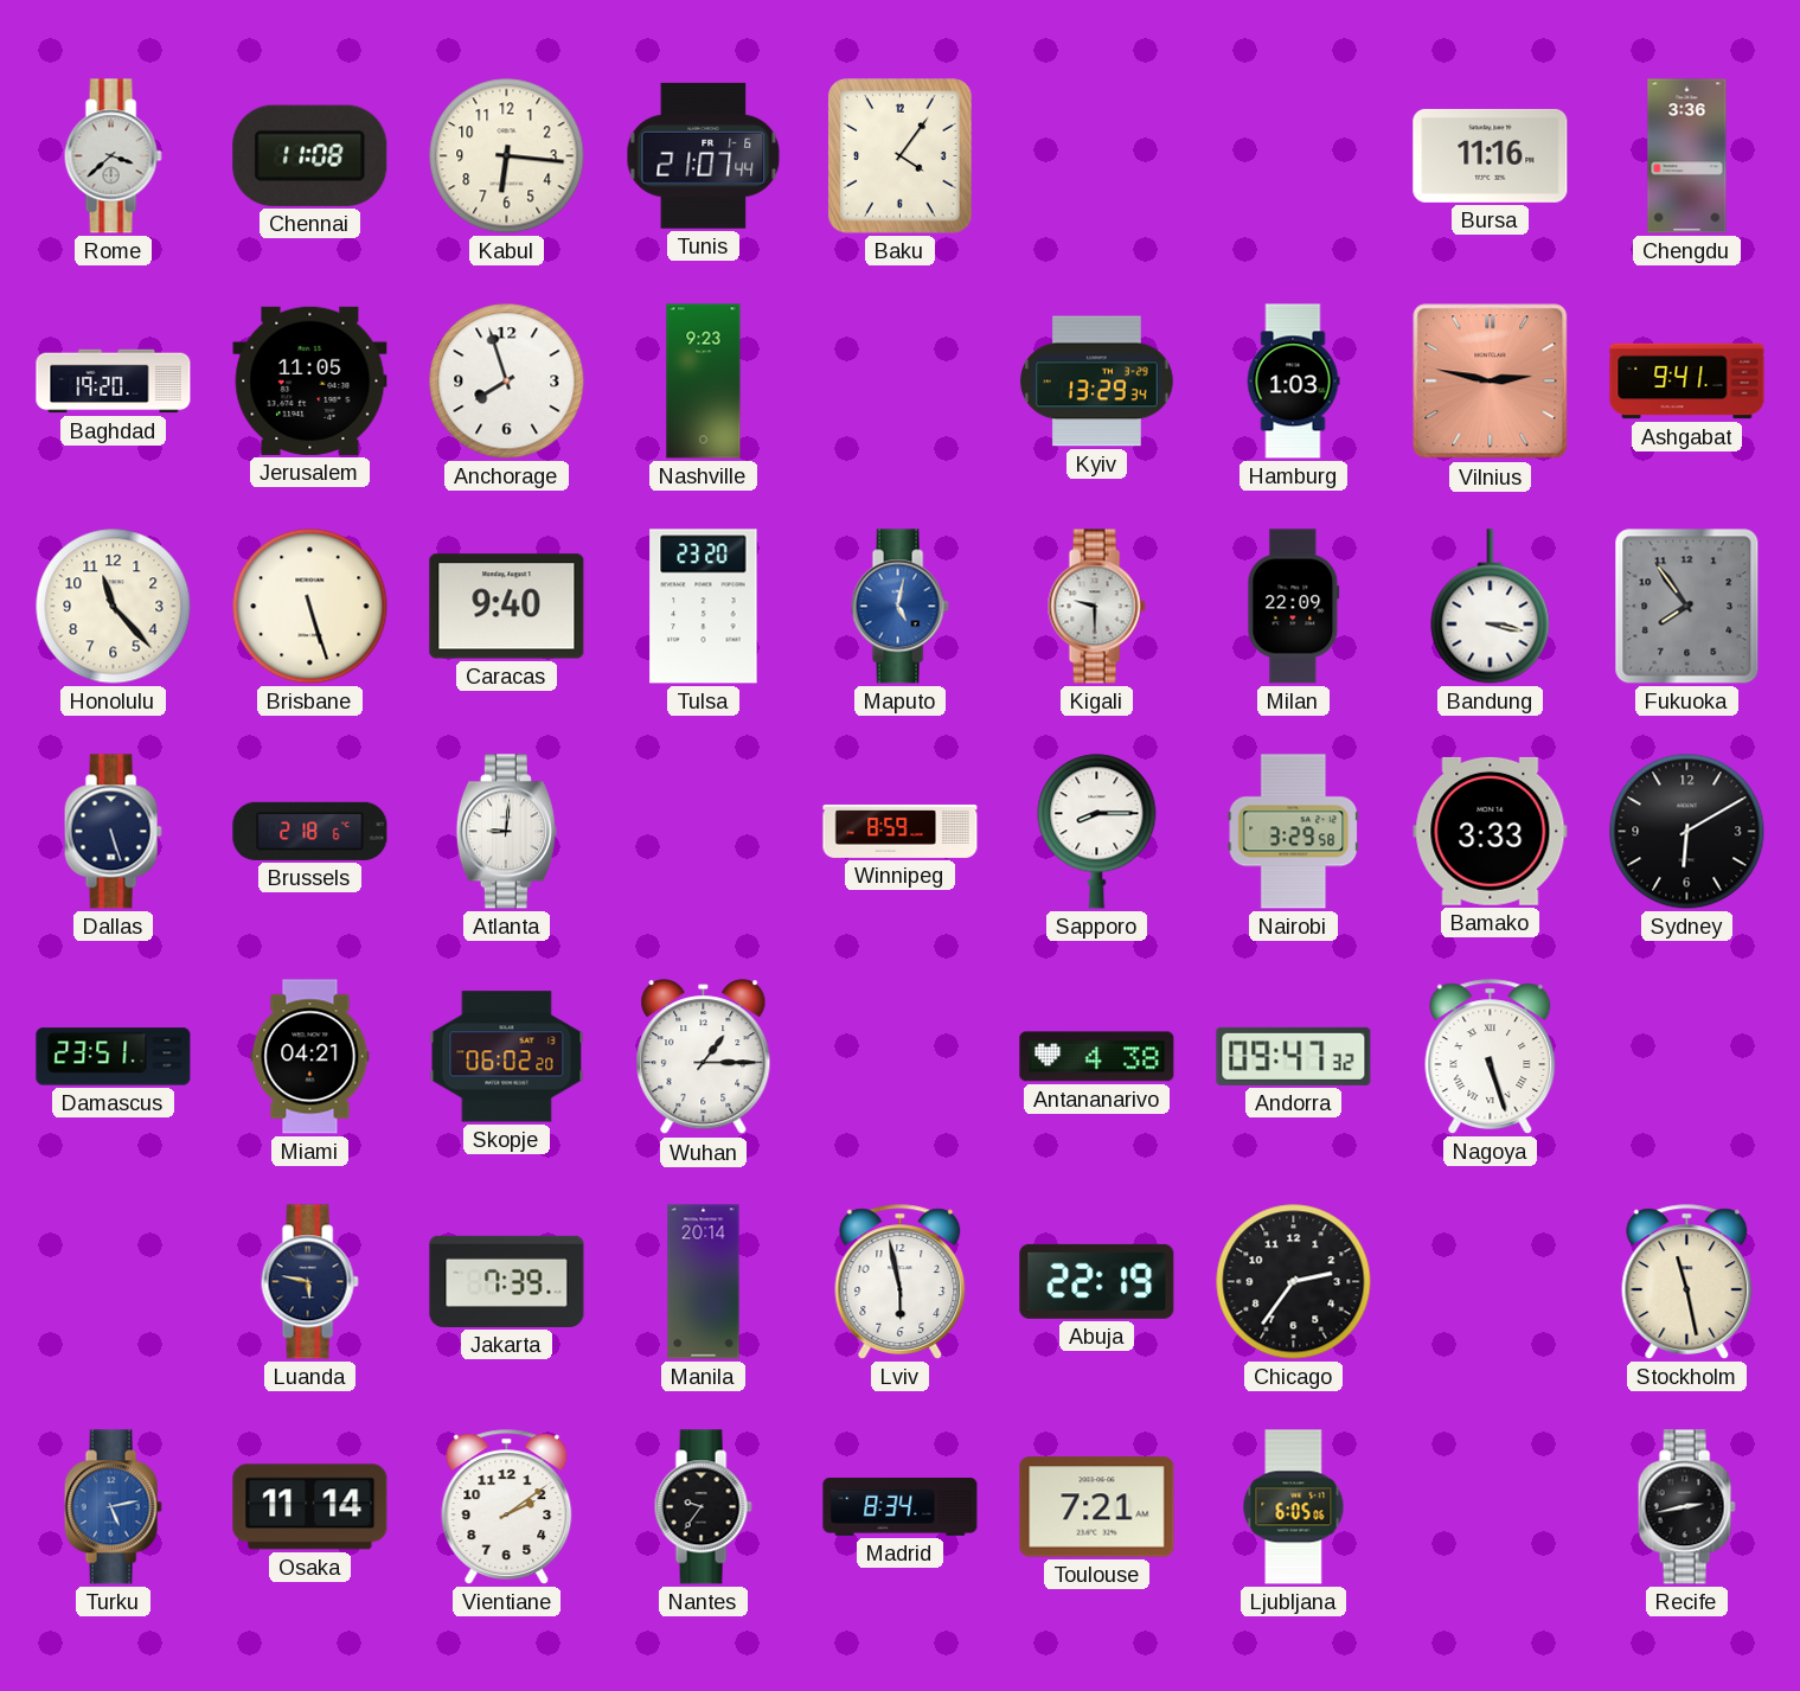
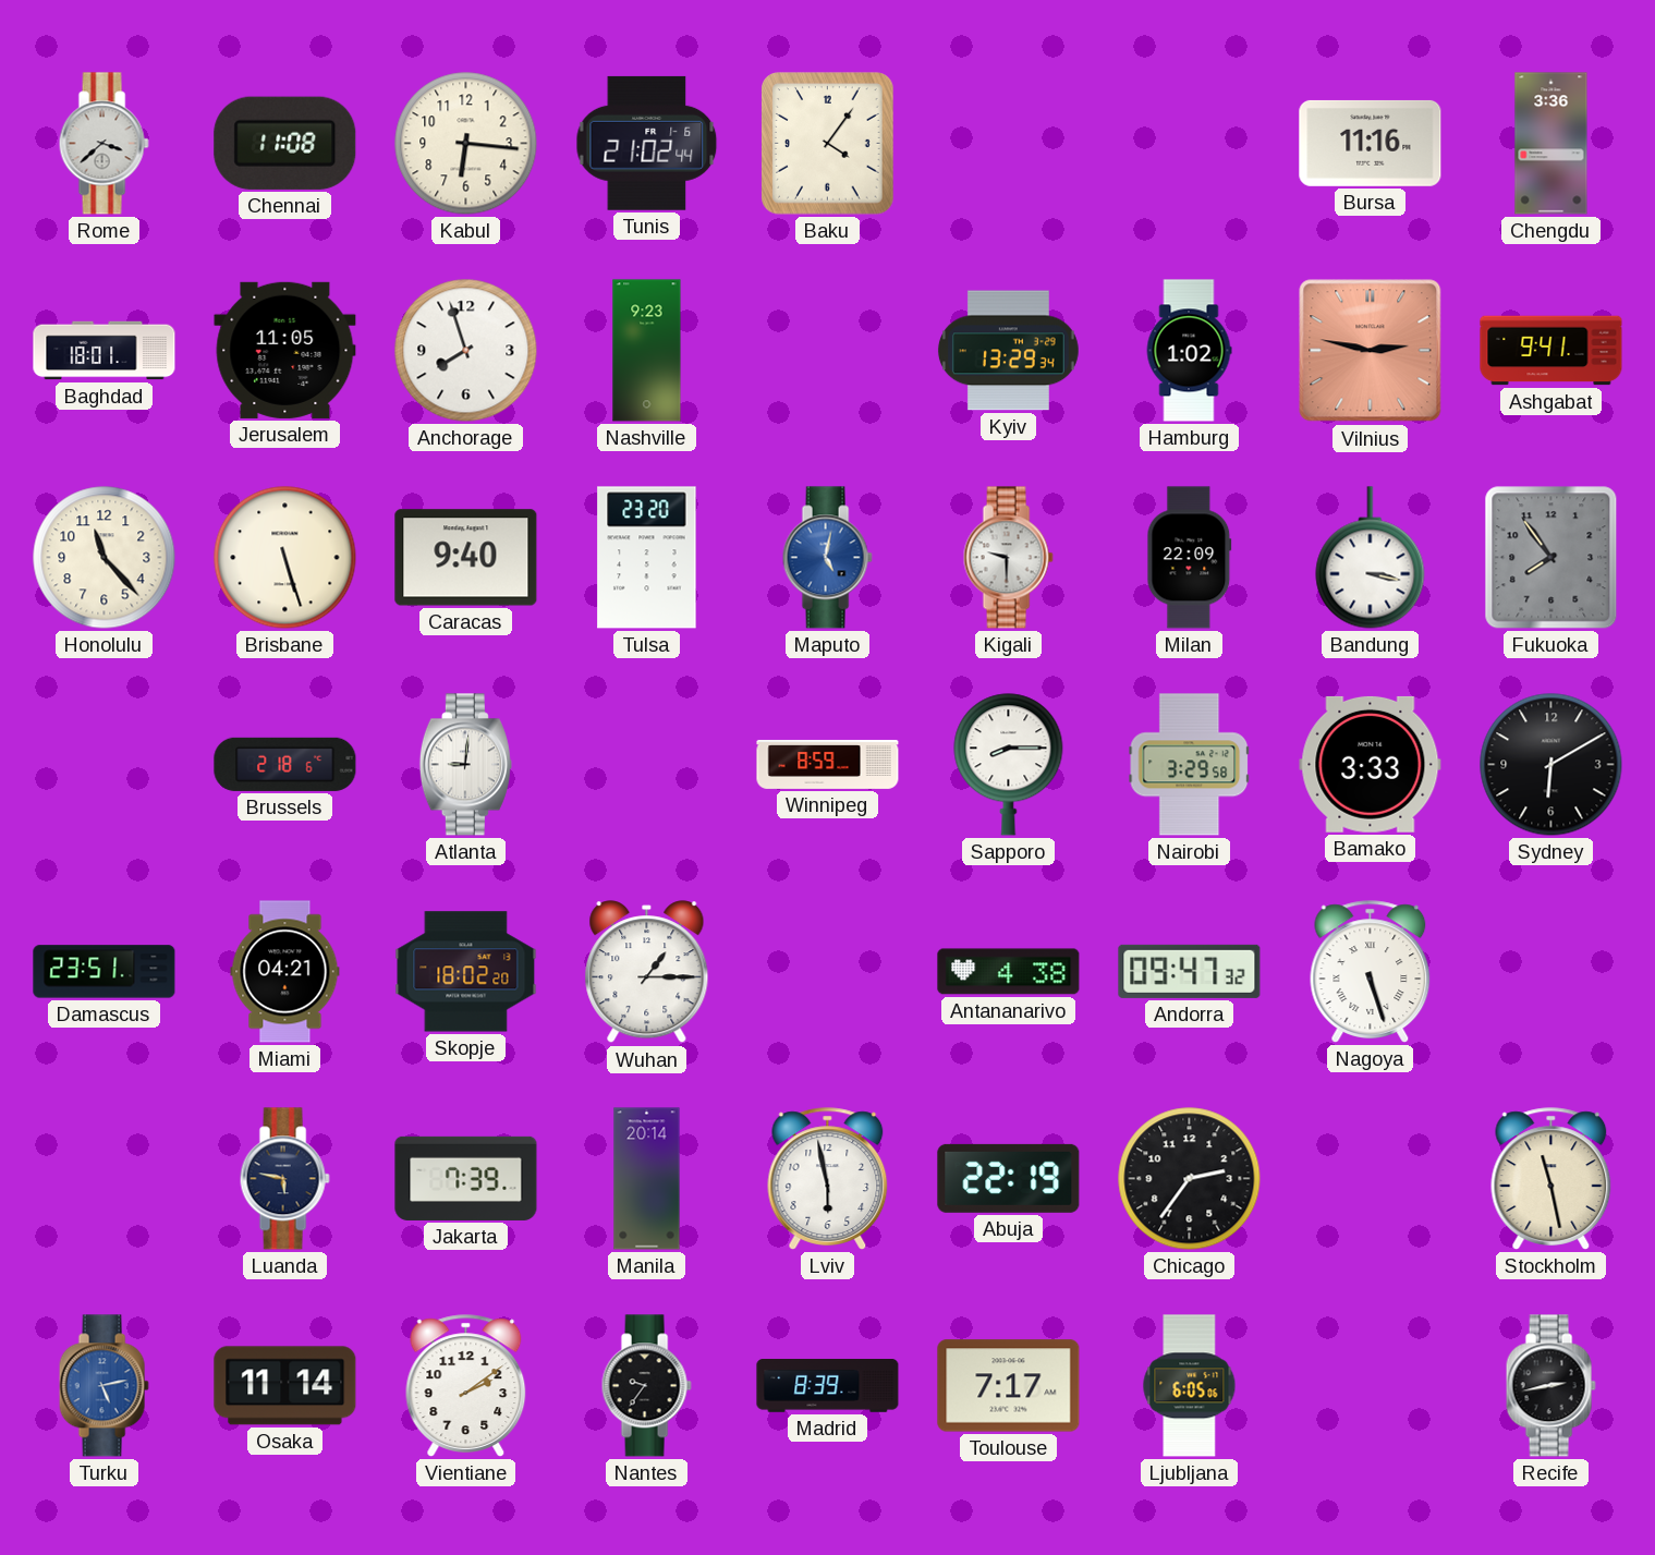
Tunis: 21:07 -> 21:02
Baghdad: 19:20 -> 18:01
Hamburg: 1:03 -> 1:02
Dallas: 5:27 -> none
Skopje: 06:02 -> 18:02
Madrid: 8:34 -> 8:39
Toulouse: 7:21 -> 7:17
